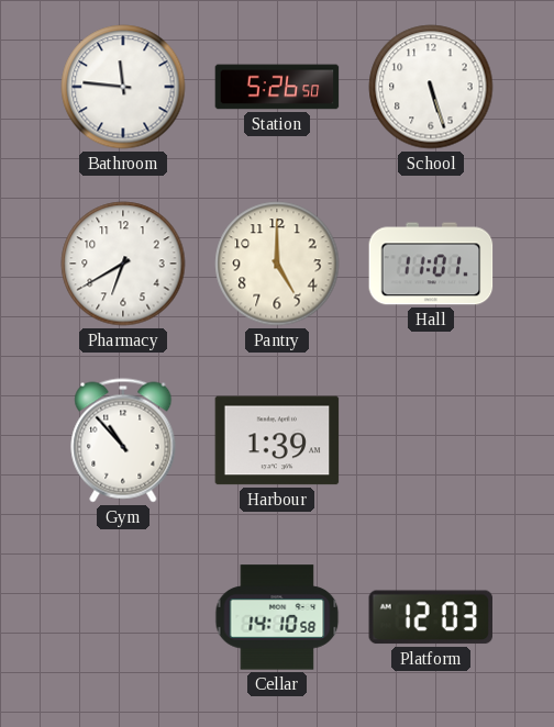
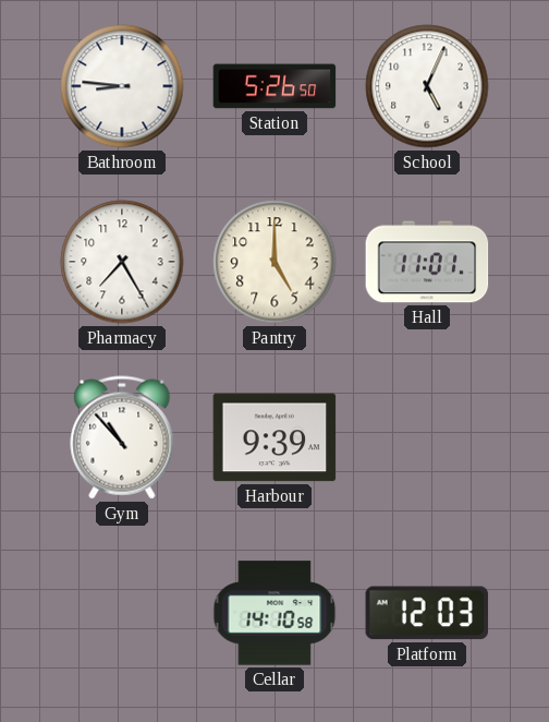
Bathroom: 11:46 -> 8:46
School: 5:27 -> 5:04
Pharmacy: 6:40 -> 7:25
Harbour: 1:39 -> 9:39
